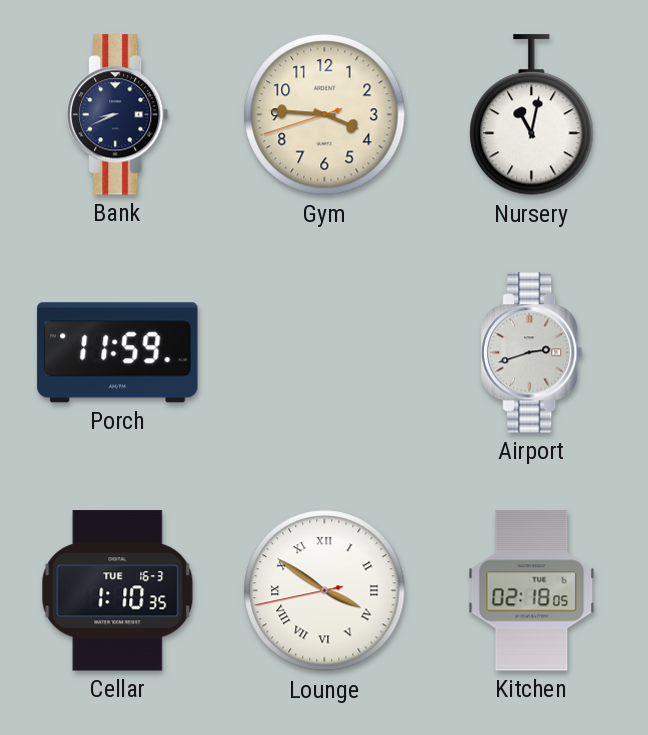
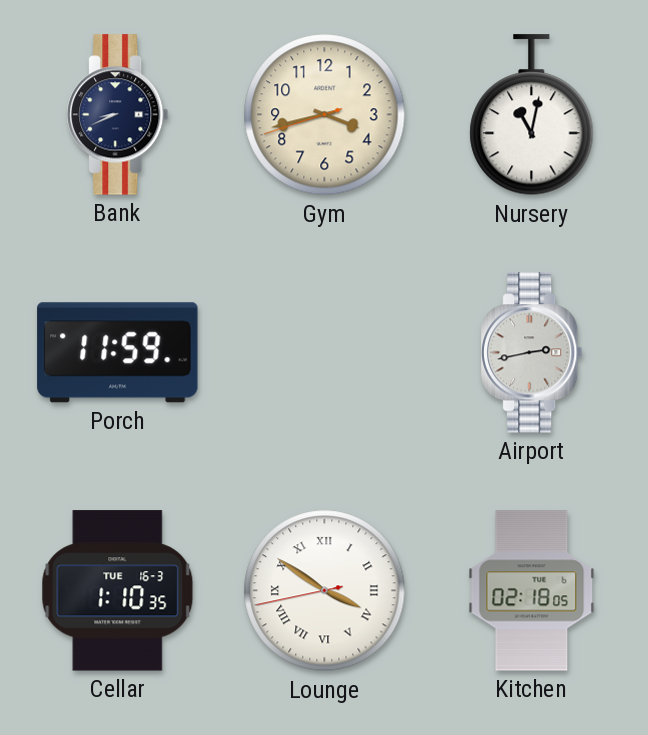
Gym: 3:45 -> 3:42
Airport: 2:42 -> 2:43
